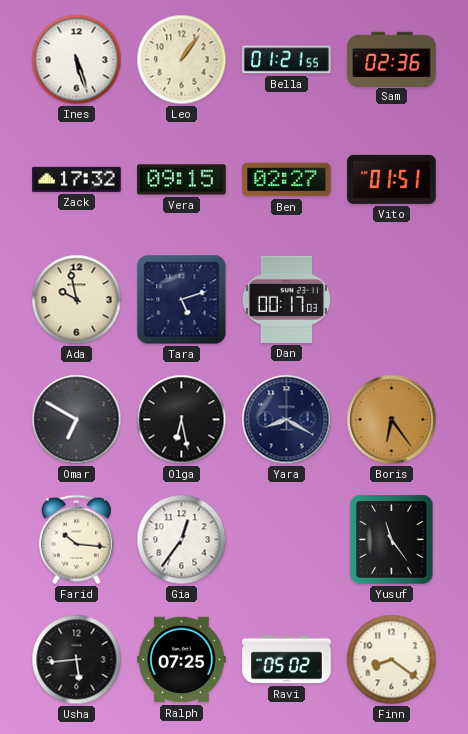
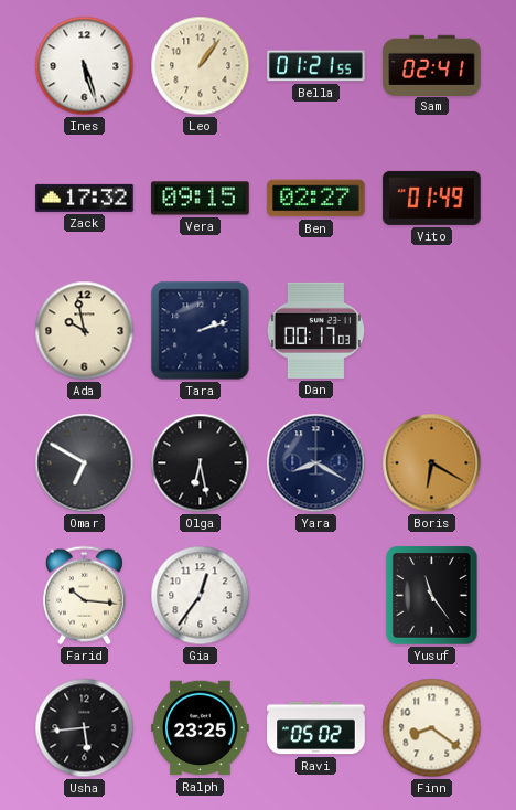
Sam: 02:36 -> 02:41
Vito: 01:51 -> 01:49
Tara: 5:12 -> 2:12
Boris: 6:24 -> 6:20
Ralph: 07:25 -> 23:25
